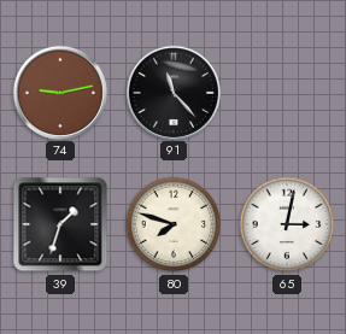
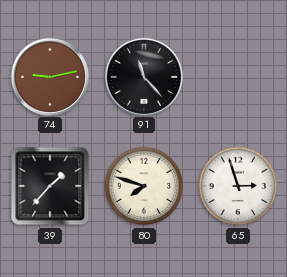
39: 1:33 -> 1:37
65: 3:02 -> 2:57
